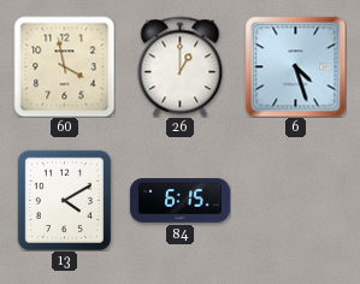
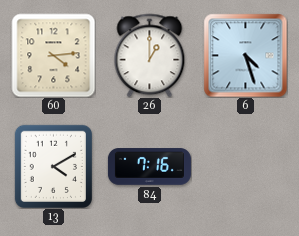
60: 3:58 -> 4:14
84: 6:15 -> 7:16
